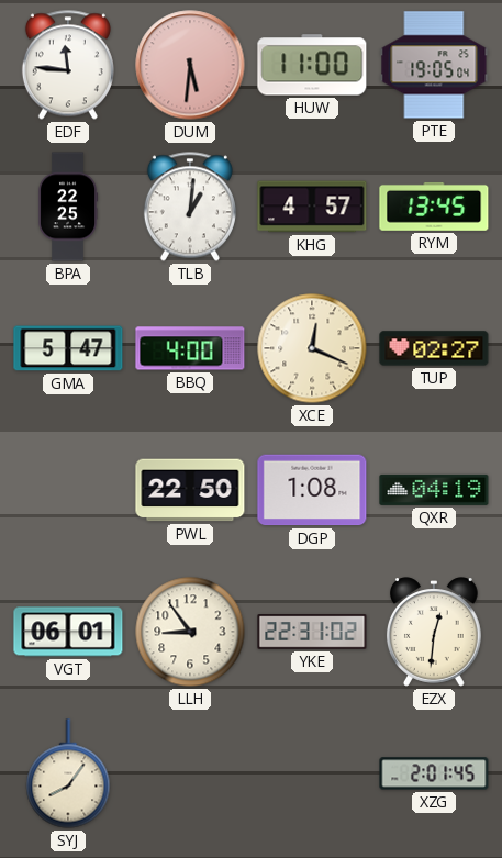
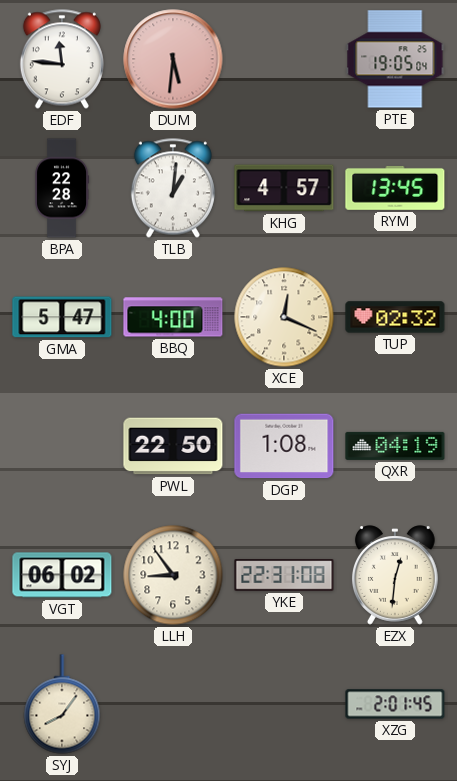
HUW: 11:00 -> none
BPA: 22:25 -> 22:28
TUP: 02:27 -> 02:32
VGT: 06:01 -> 06:02
YKE: 22:31:02 -> 22:31:08
